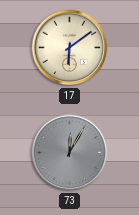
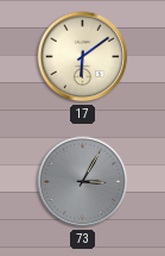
73: 12:05 -> 3:05
